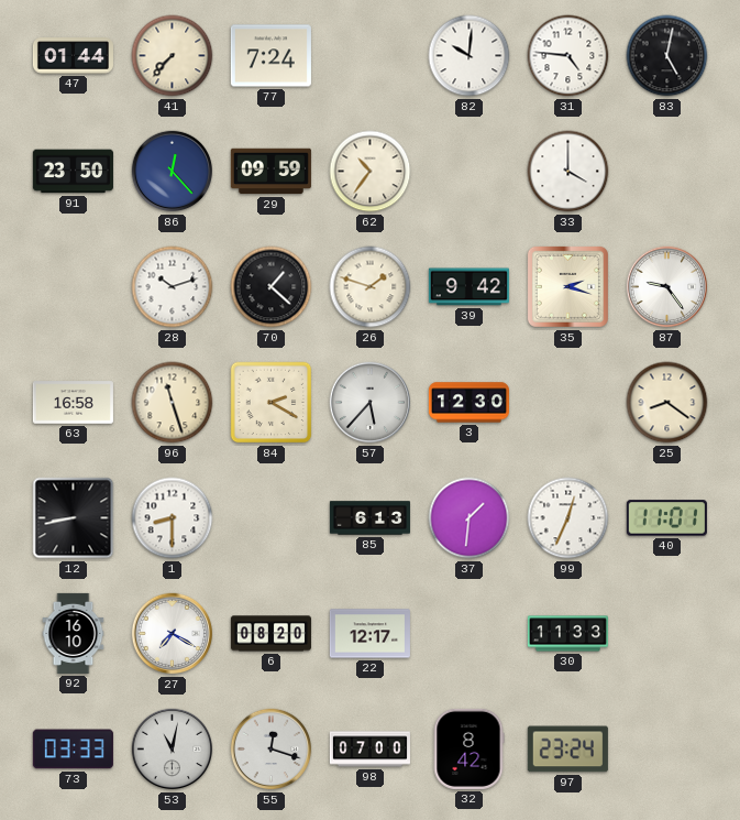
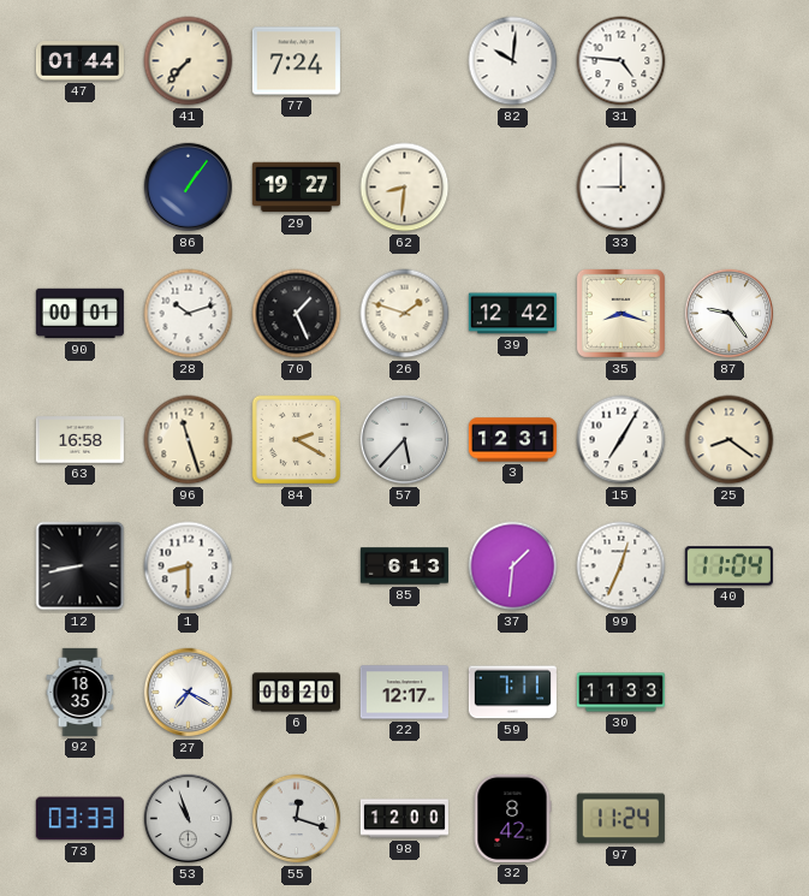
83: 5:02 -> none
91: 23:50 -> none
86: 12:23 -> 1:06
29: 09:59 -> 19:27
62: 10:36 -> 8:31
33: 4:00 -> 9:00
90: none -> 00:01
70: 1:22 -> 1:26
39: 9:42 -> 12:42
35: 2:18 -> 8:18
3: 12:30 -> 12:31
15: none -> 7:05
40: 11:01 -> 11:04
92: 16:10 -> 18:35
59: none -> 7:11
53: 11:02 -> 10:57
98: 07:00 -> 12:00
97: 23:24 -> 11:24
